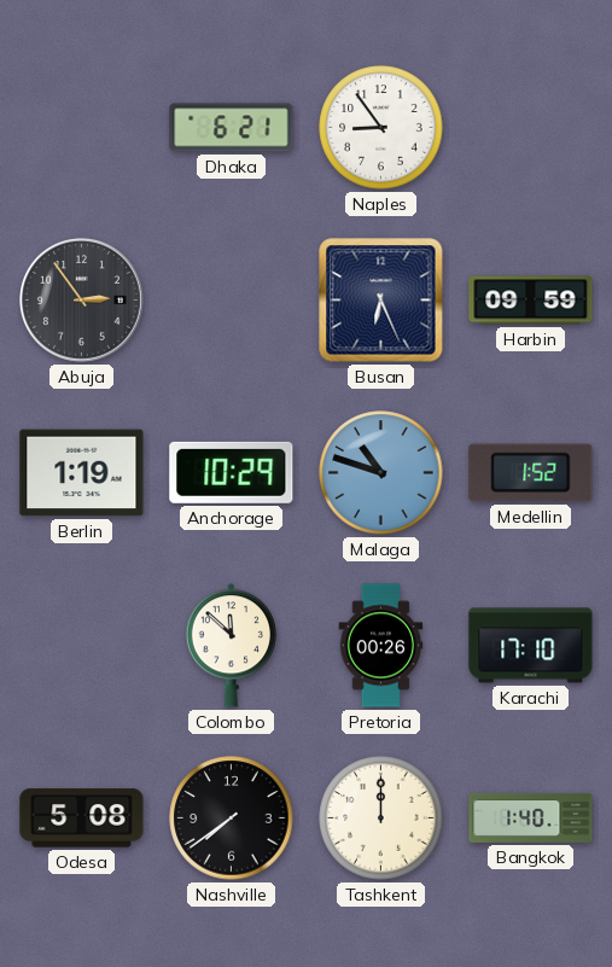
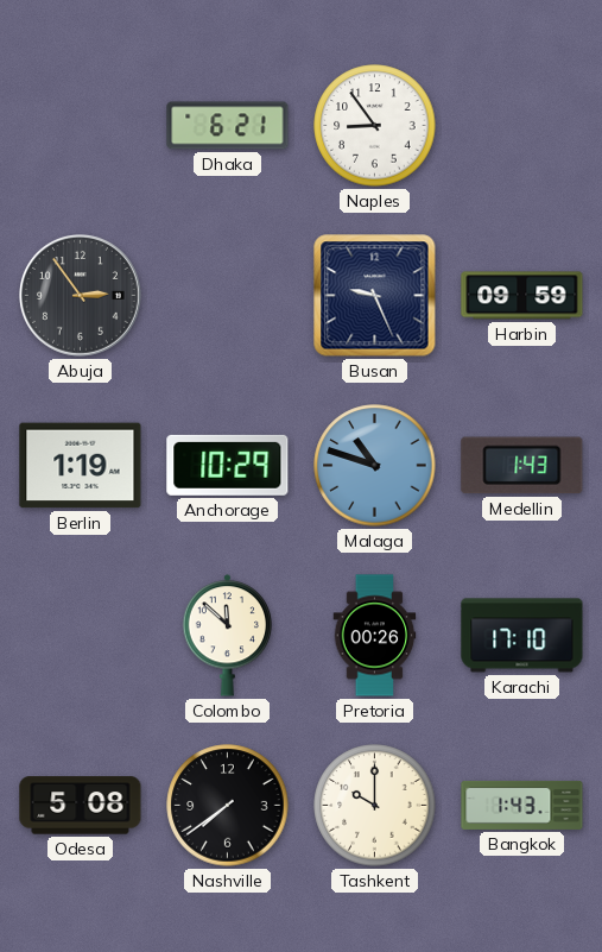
Busan: 6:26 -> 9:26
Medellin: 1:52 -> 1:43
Tashkent: 12:00 -> 10:00
Bangkok: 1:40 -> 1:43
